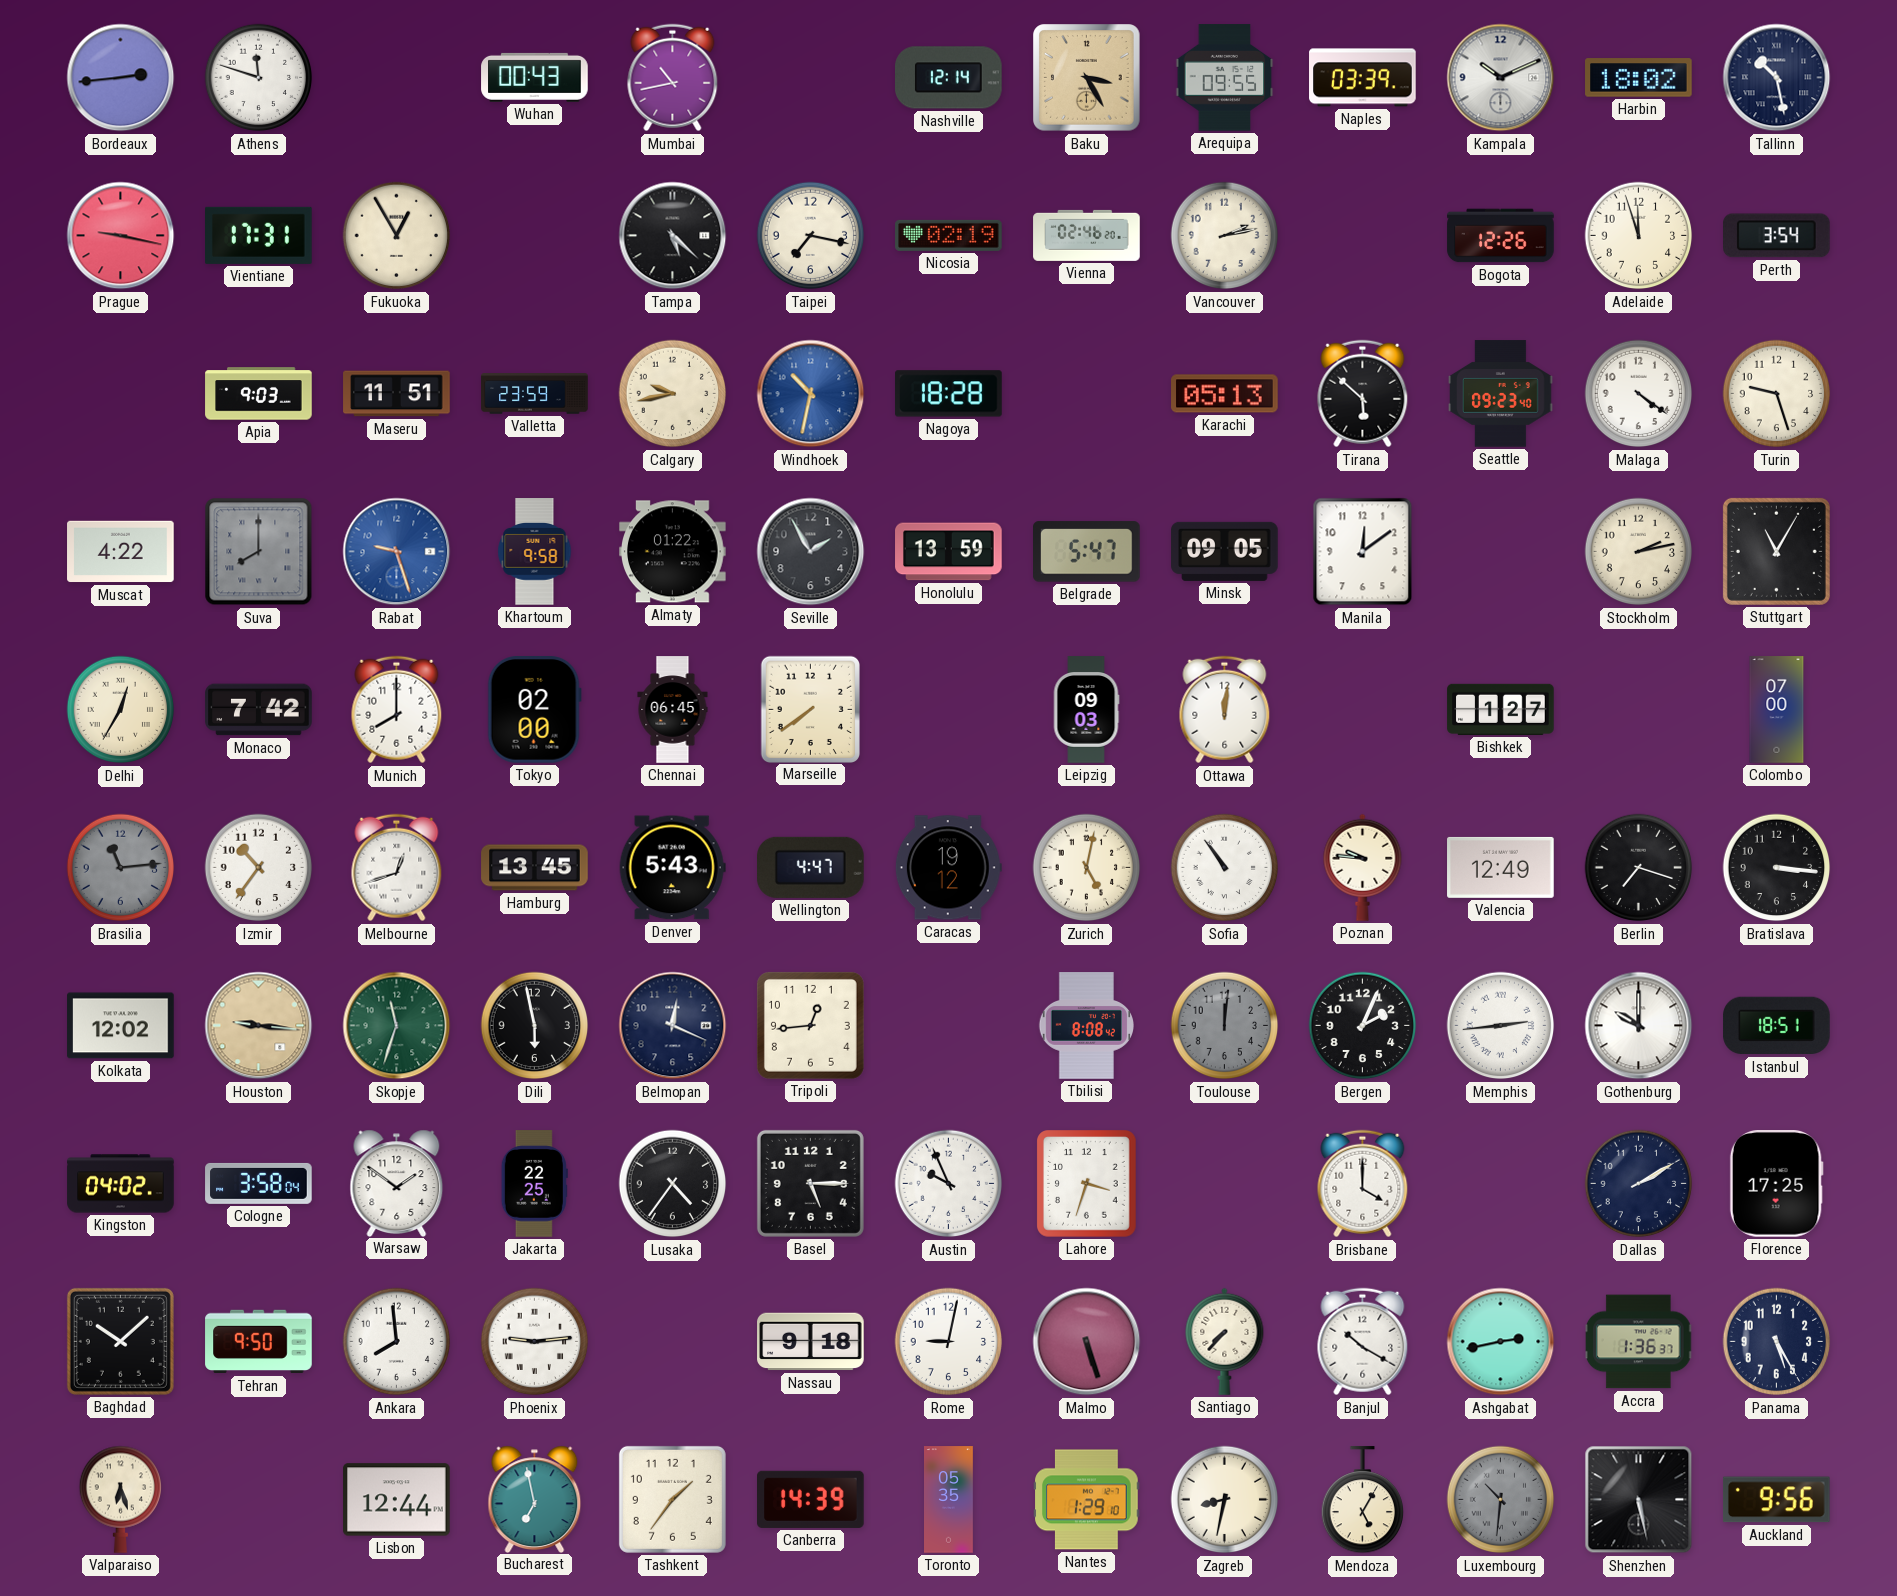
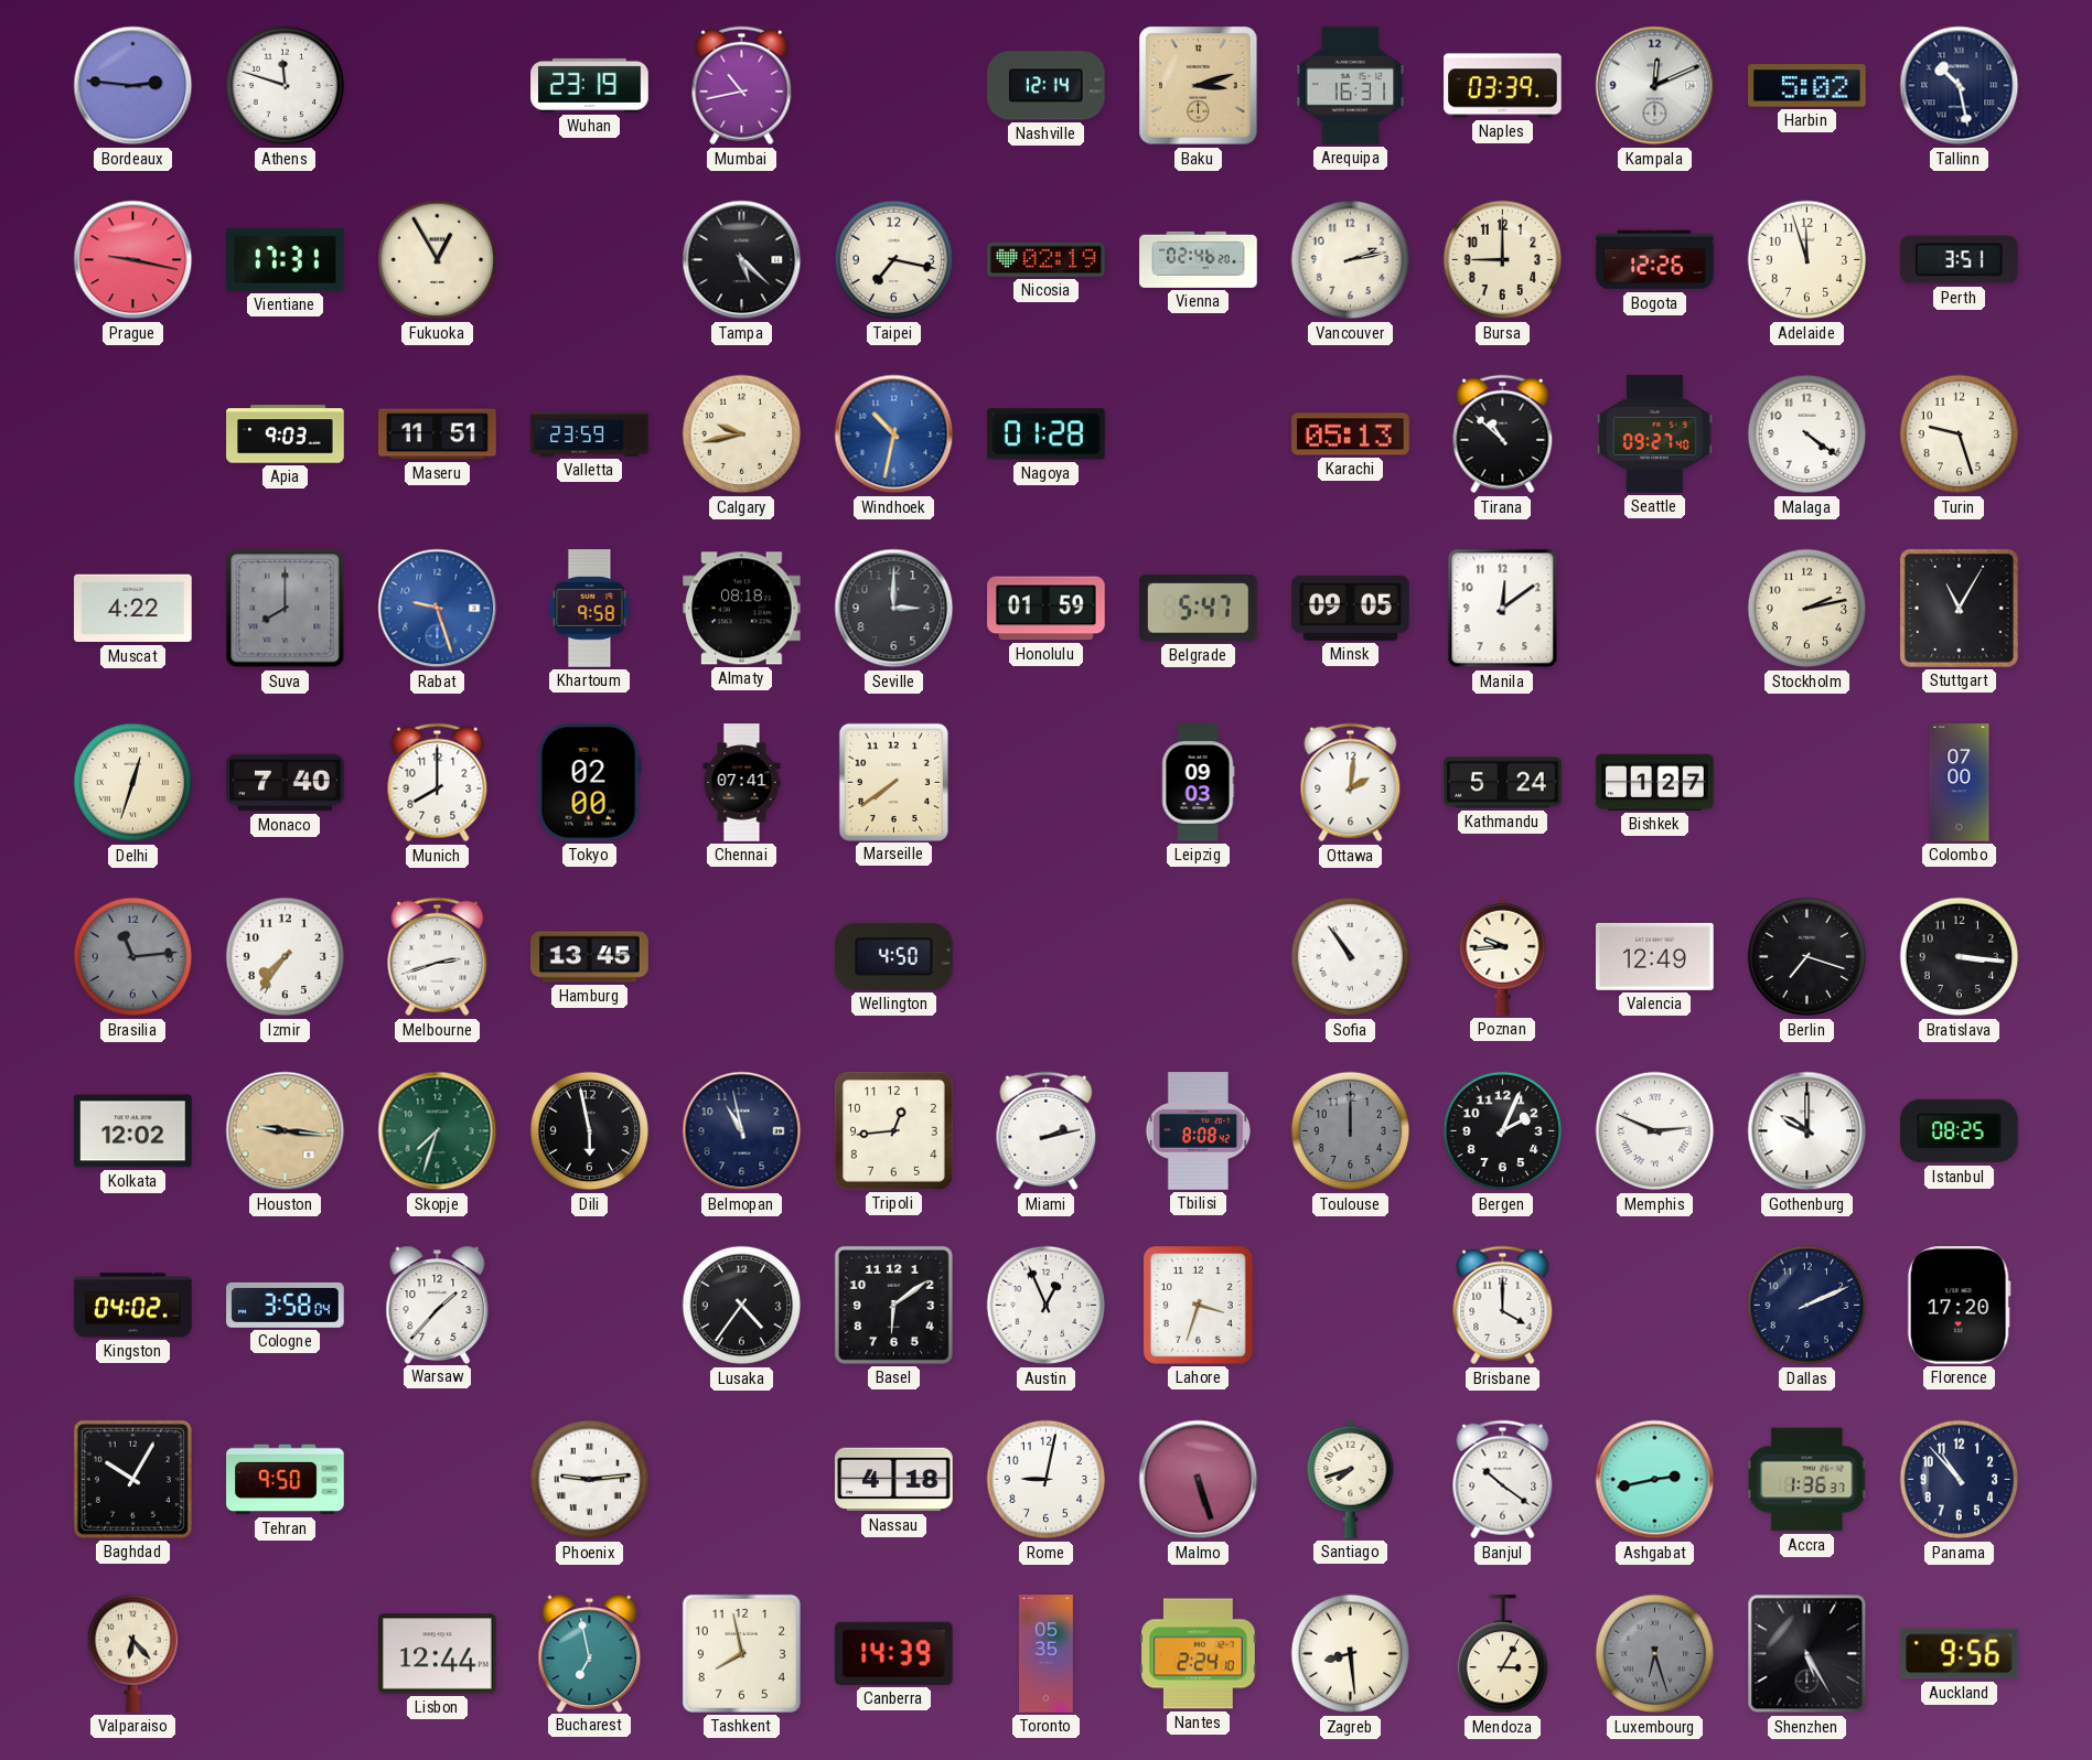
Bordeaux: 2:44 -> 2:46
Wuhan: 00:43 -> 23:19
Baku: 3:25 -> 3:12
Arequipa: 09:55 -> 16:31
Kampala: 10:11 -> 12:11
Harbin: 18:02 -> 5:02
Bursa: none -> 9:00
Perth: 3:54 -> 3:51
Nagoya: 18:28 -> 01:28
Tirana: 5:52 -> 10:52
Seattle: 09:23 -> 09:27
Almaty: 01:22 -> 08:18
Seville: 1:55 -> 3:00
Honolulu: 13:59 -> 01:59
Delhi: 12:35 -> 12:33
Monaco: 7:42 -> 7:40
Chennai: 06:45 -> 07:41
Ottawa: 12:01 -> 2:01
Kathmandu: none -> 5:24
Izmir: 10:36 -> 7:36
Melbourne: 12:42 -> 2:42
Denver: 5:43 -> none
Wellington: 4:47 -> 4:50
Caracas: 19:12 -> none
Zurich: 5:02 -> none
Poznan: 9:46 -> 9:44
Skopje: 11:33 -> 7:33
Belmopan: 12:19 -> 10:58
Miami: none -> 2:13
Toulouse: 12:01 -> 12:00
Memphis: 2:44 -> 2:49
Istanbul: 18:51 -> 08:25
Warsaw: 1:51 -> 1:37
Jakarta: 22:25 -> none
Basel: 5:15 -> 6:09
Austin: 9:56 -> 12:56
Dallas: 2:10 -> 2:11
Florence: 17:25 -> 17:20
Baghdad: 10:08 -> 10:05
Ankara: 7:59 -> none
Nassau: 9:18 -> 4:18
Santiago: 7:37 -> 7:42
Banjul: 10:20 -> 10:21
Panama: 5:25 -> 10:53
Valparaiso: 6:27 -> 6:23
Tashkent: 1:36 -> 7:58
Nantes: 1:29 -> 2:24
Zagreb: 8:32 -> 8:29
Mendoza: 5:05 -> 3:05
Luxembourg: 10:31 -> 6:27
Shenzhen: 5:28 -> 5:25
